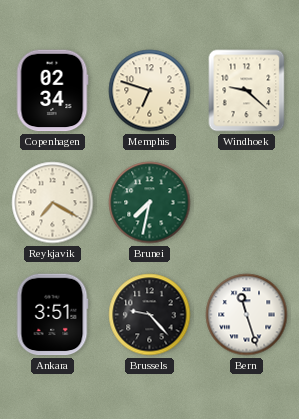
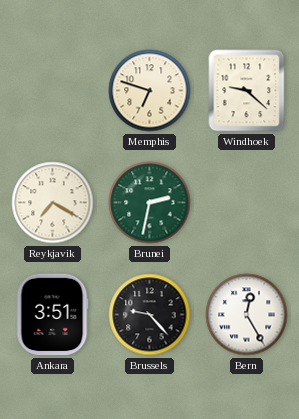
Copenhagen: 02:34 -> none
Brunei: 7:32 -> 2:32
Bern: 11:27 -> 12:25
